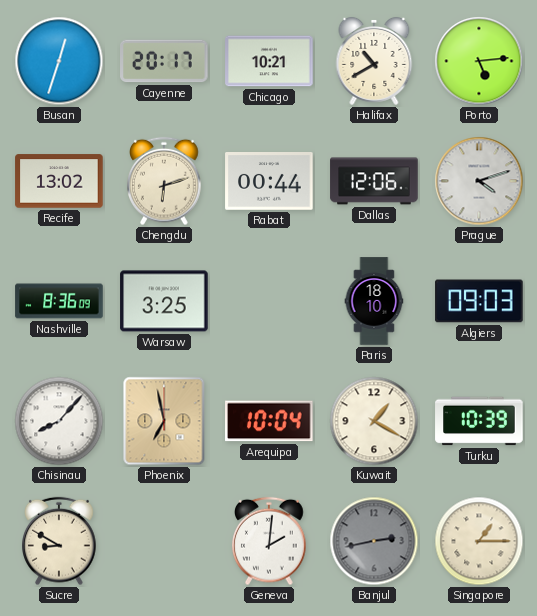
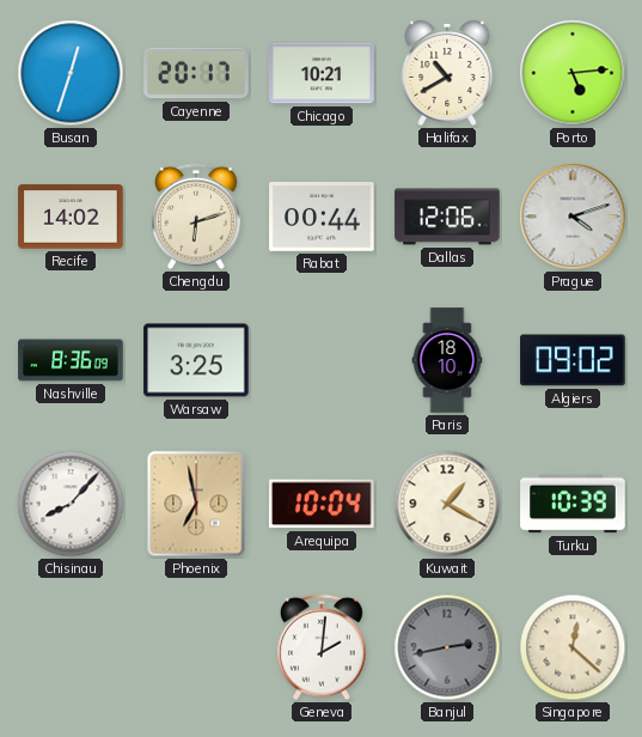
Recife: 13:02 -> 14:02
Algiers: 09:03 -> 09:02
Sucre: 8:50 -> none
Singapore: 1:15 -> 12:22
